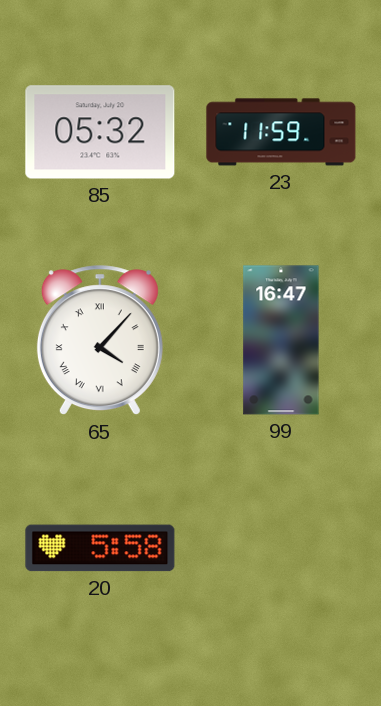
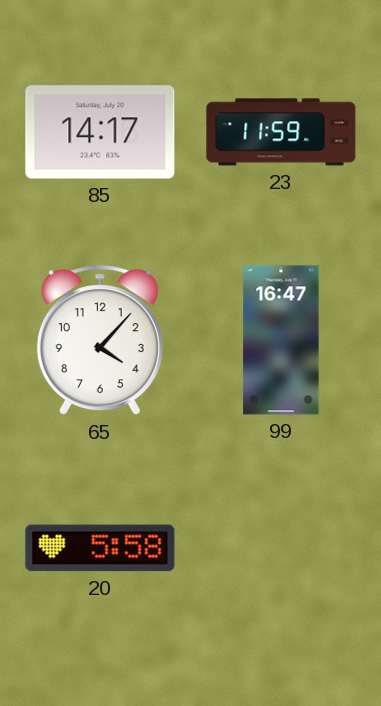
85: 05:32 -> 14:17
65 numerals: Roman -> Arabic
